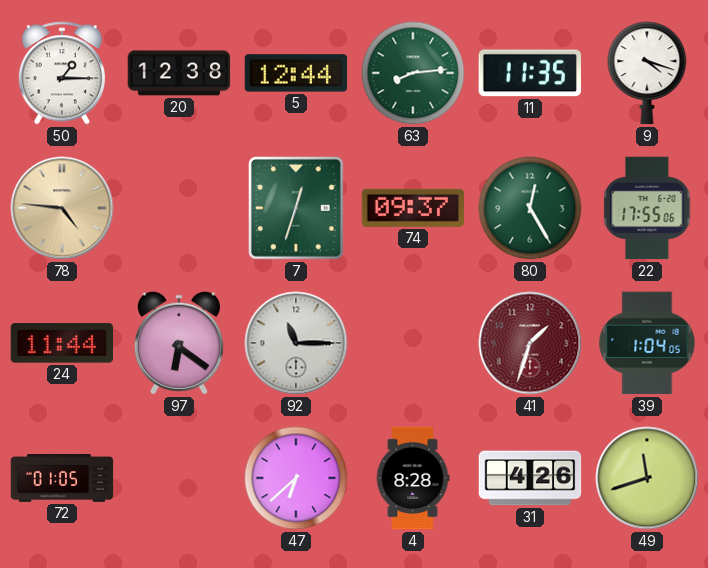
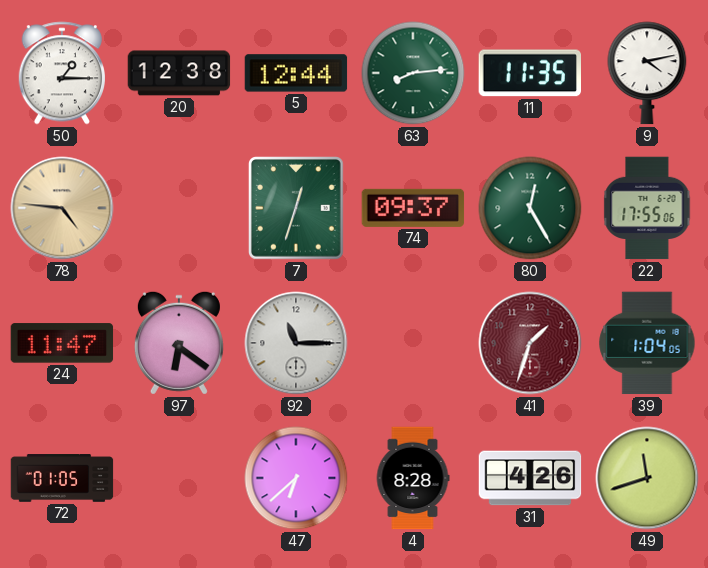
9: 4:18 -> 4:13
24: 11:44 -> 11:47
